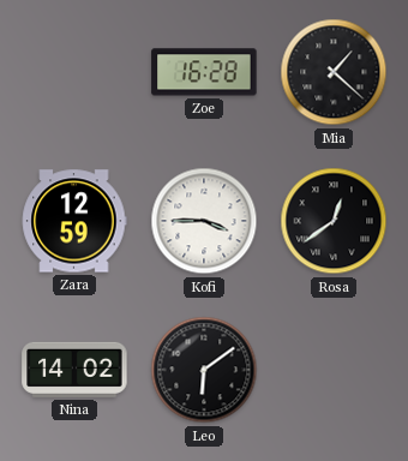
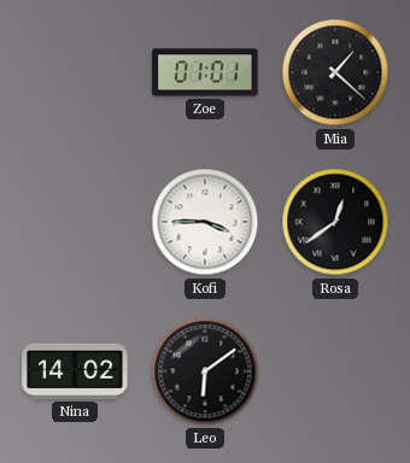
Zoe: 16:28 -> 01:01
Zara: 12:59 -> none
